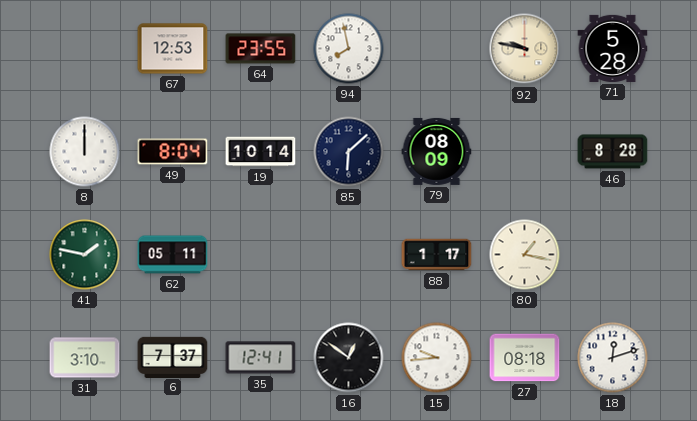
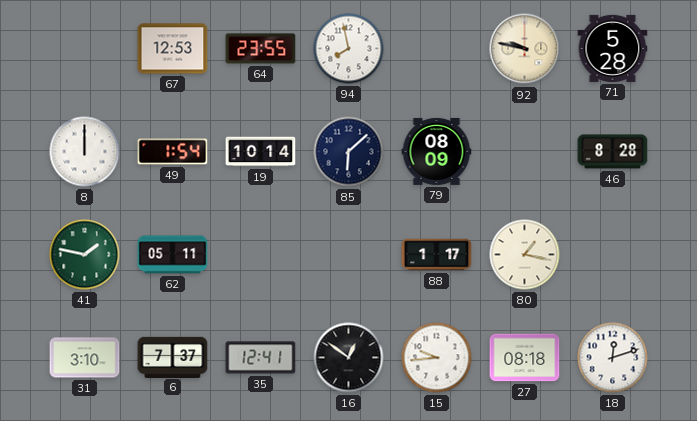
49: 8:04 -> 1:54
